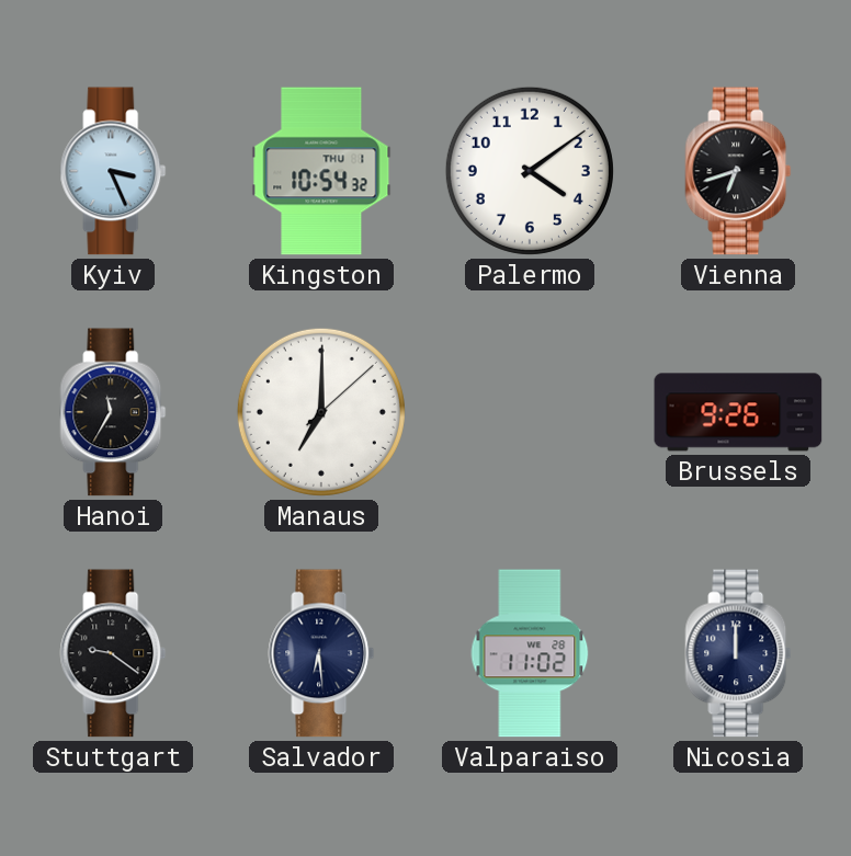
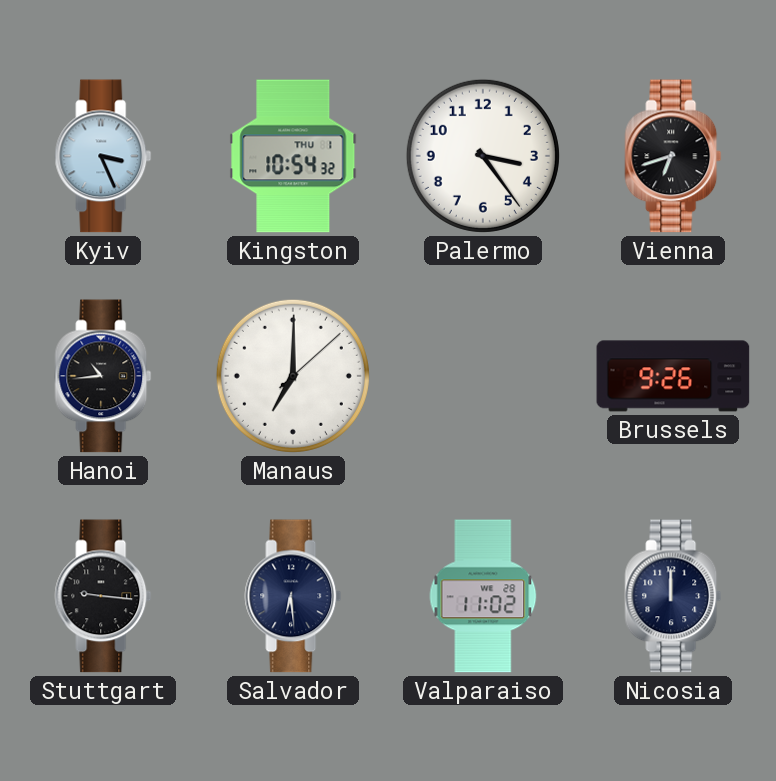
Palermo: 4:09 -> 3:24
Hanoi: 11:35 -> 10:44
Stuttgart: 9:21 -> 9:16
